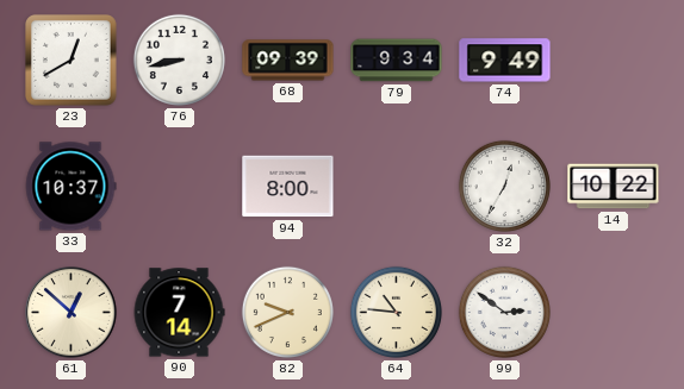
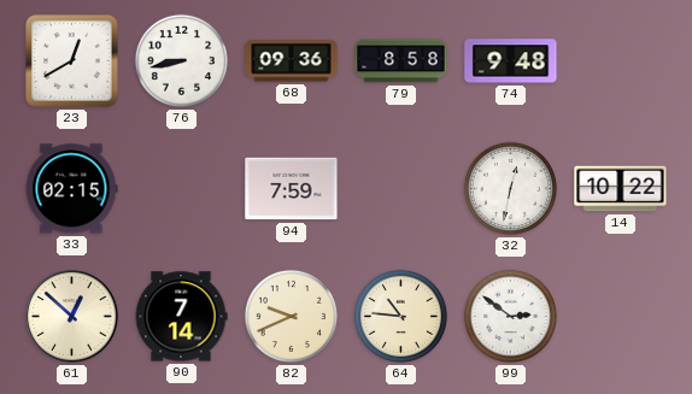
68: 09:39 -> 09:36
79: 9:34 -> 8:58
74: 9:49 -> 9:48
33: 10:37 -> 02:15
94: 8:00 -> 7:59
32: 12:35 -> 12:32
